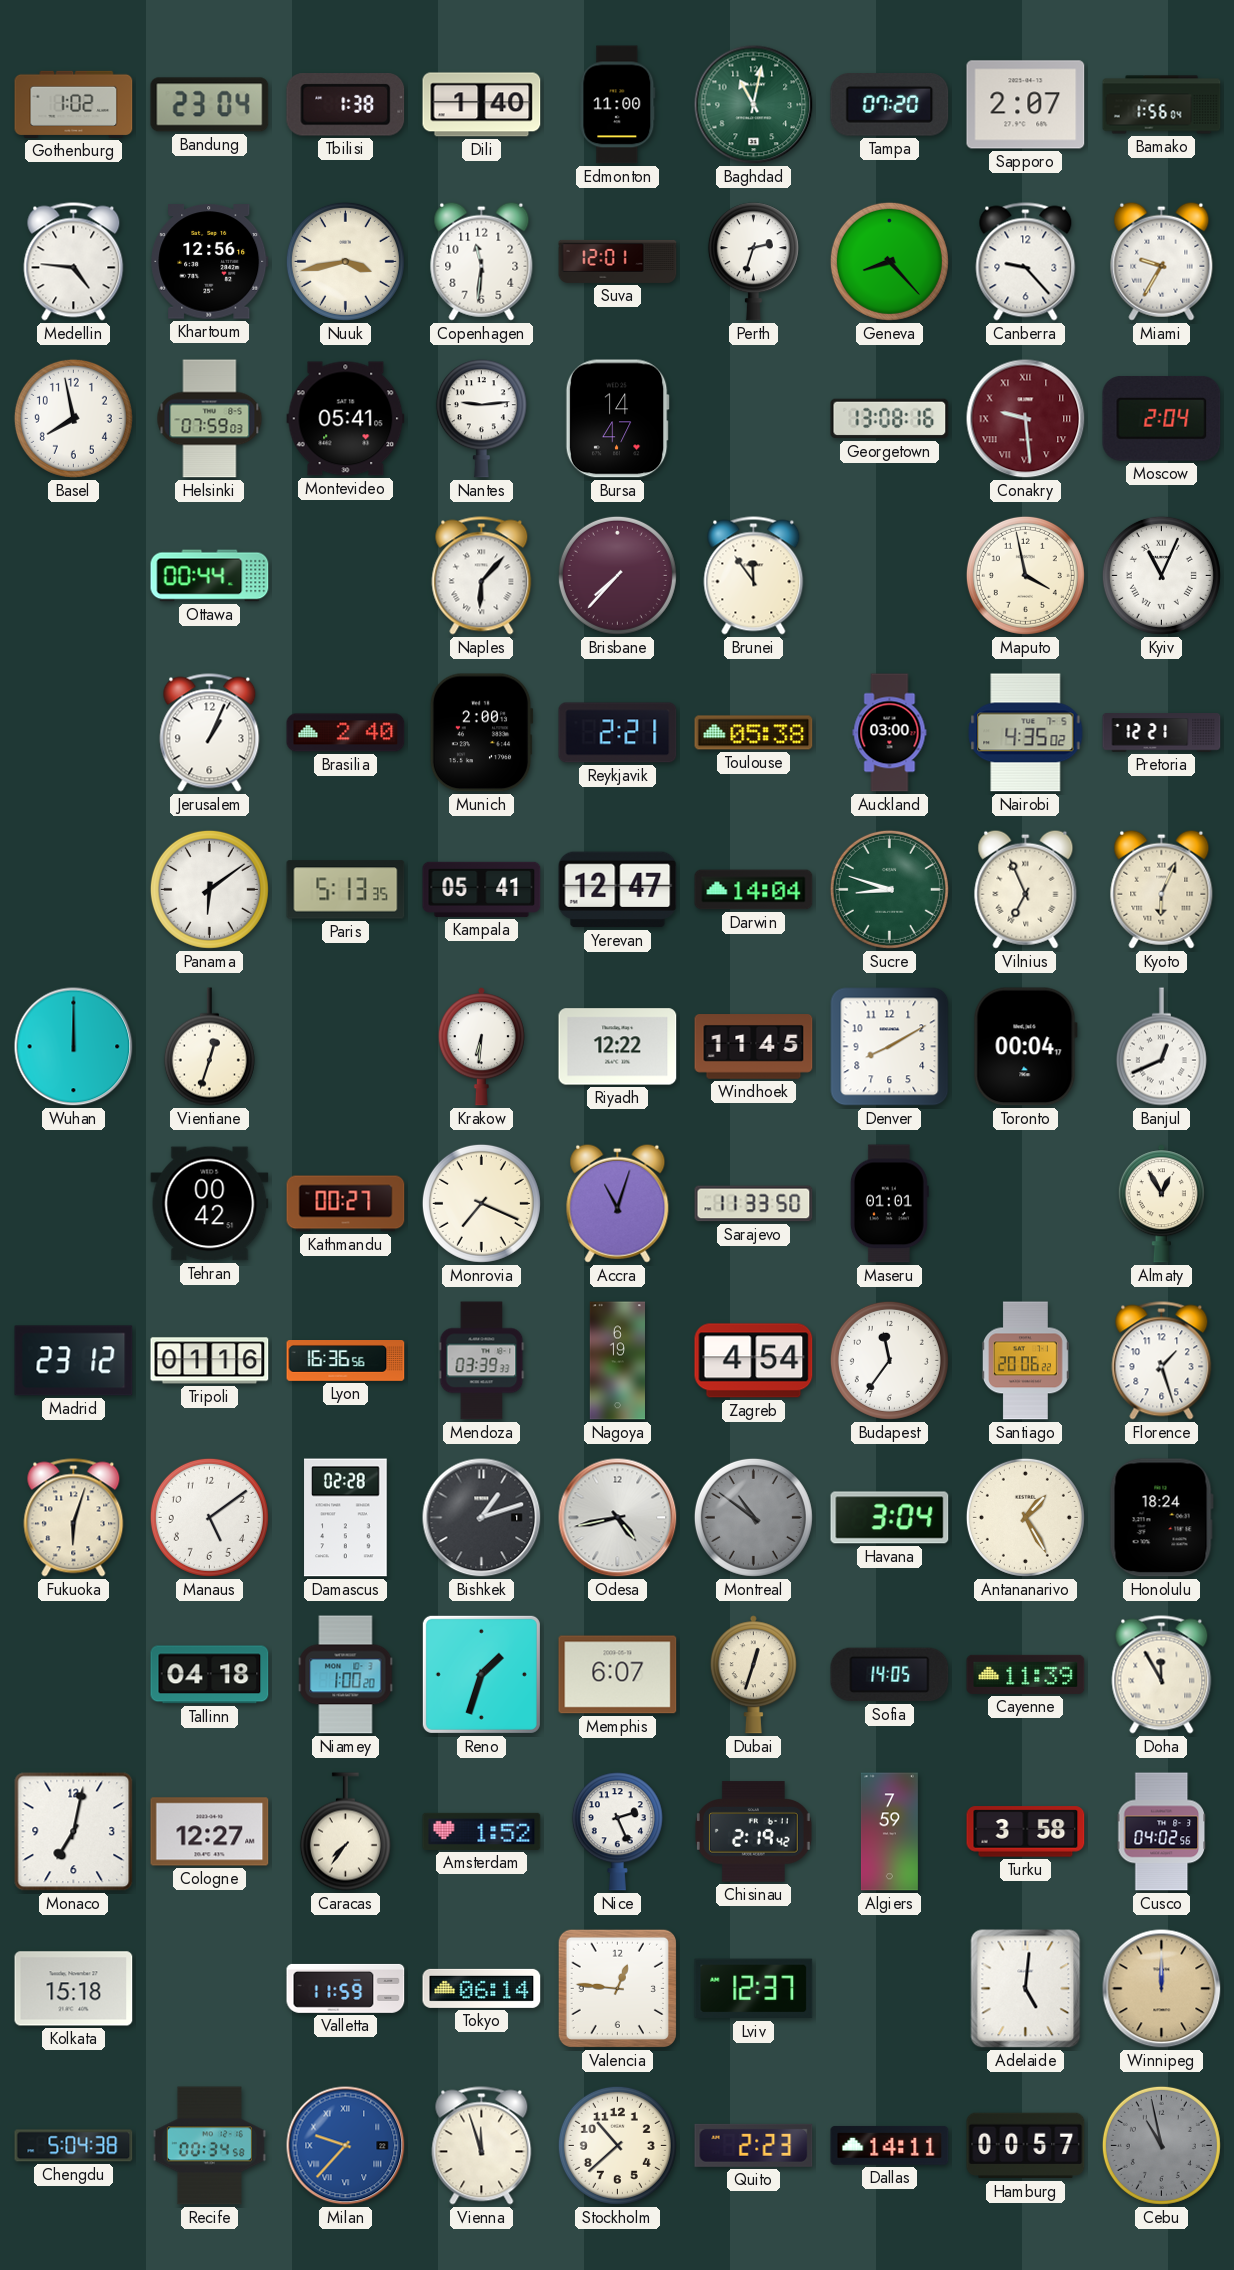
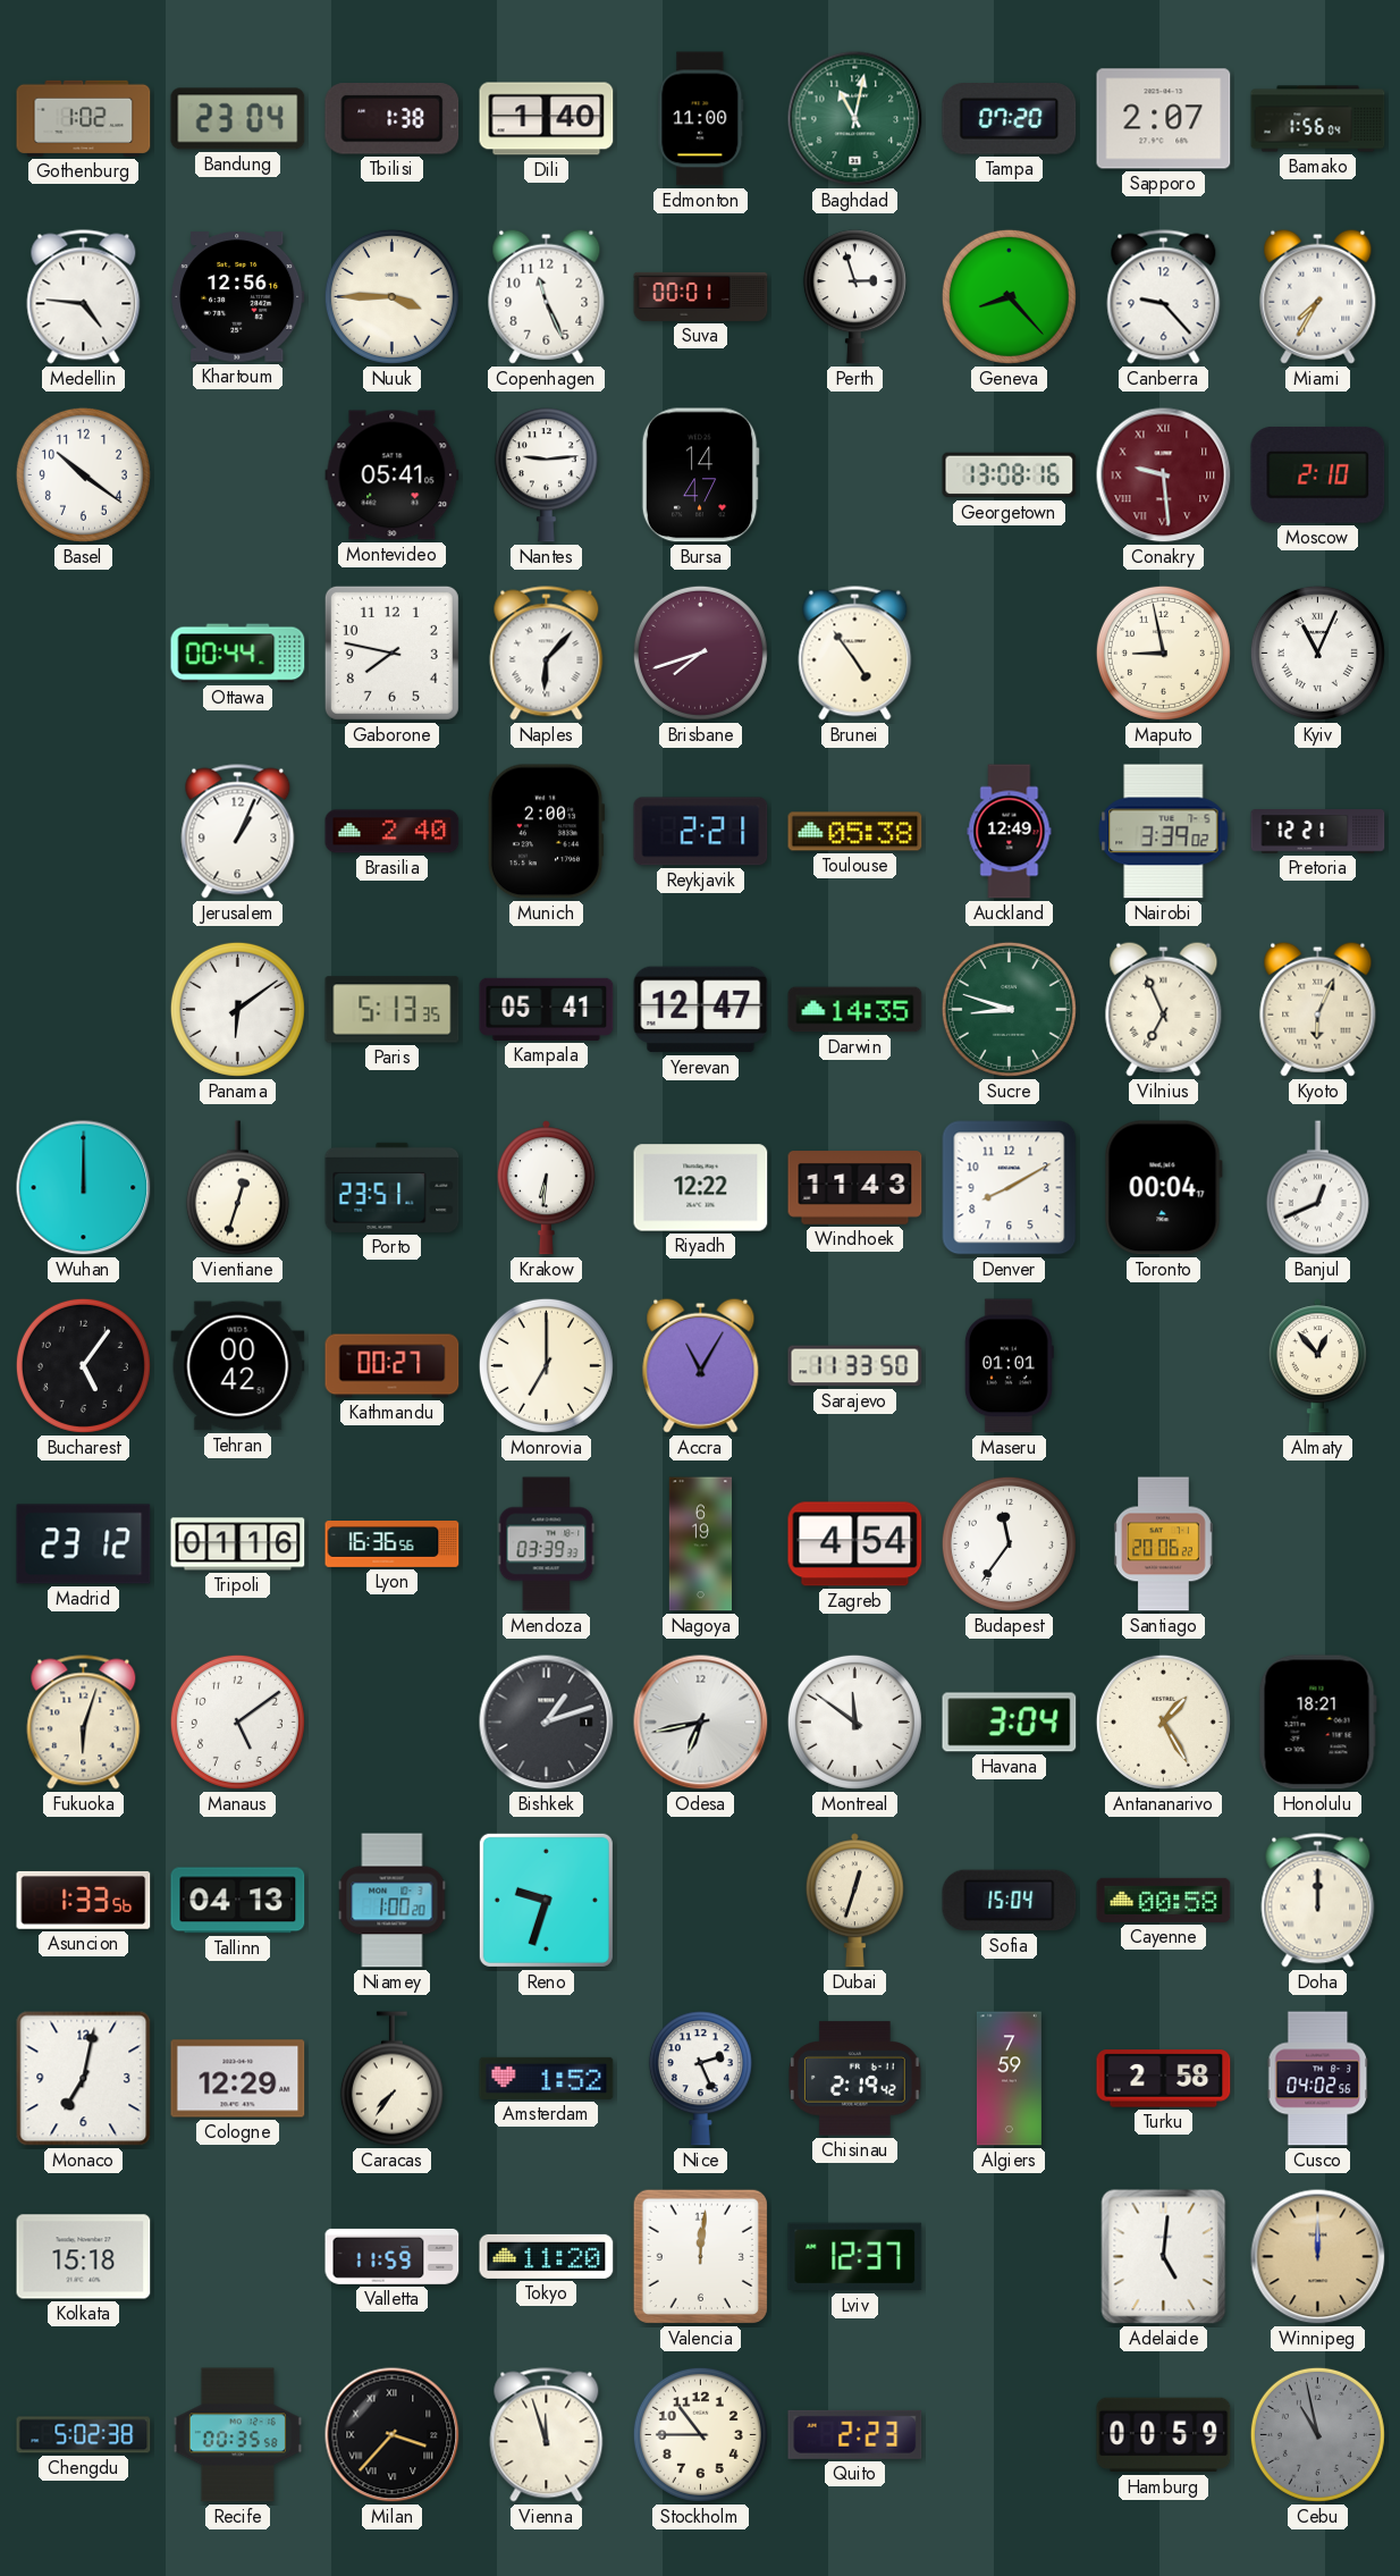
Nuuk: 3:43 -> 3:45
Copenhagen: 11:31 -> 11:26
Suva: 12:01 -> 00:01
Perth: 2:33 -> 2:57
Miami: 9:35 -> 7:35
Basel: 7:58 -> 10:21
Helsinki: 07:59 -> none
Moscow: 2:04 -> 2:10
Gaborone: none -> 7:47
Brisbane: 7:37 -> 7:42
Brunei: 11:54 -> 4:54
Maputo: 3:58 -> 8:58
Auckland: 03:00 -> 12:49
Nairobi: 4:35 -> 3:39
Darwin: 14:04 -> 14:35
Porto: none -> 23:51
Windhoek: 11:45 -> 11:43
Bucharest: none -> 5:06
Monrovia: 7:19 -> 7:00
Accra: 11:03 -> 11:05
Almaty: 12:55 -> 12:53
Florence: 1:27 -> none
Damascus: 02:28 -> none
Odesa: 4:43 -> 6:43
Montreal: 10:51 -> 11:51
Montreal dial: grey -> white
Honolulu: 18:24 -> 18:21
Asuncion: none -> 1:33
Tallinn: 04:18 -> 04:13
Reno: 1:33 -> 9:33
Memphis: 6:07 -> none
Sofia: 14:05 -> 15:04
Cayenne: 11:39 -> 00:58
Doha: 11:55 -> 12:00
Cologne: 12:27 -> 12:29
Turku: 3:58 -> 2:58
Tokyo: 06:14 -> 11:20
Valencia: 12:46 -> 12:01
Chengdu: 5:04 -> 5:02
Recife: 00:34 -> 00:35
Milan: 9:37 -> 3:37
Milan dial: blue -> black
Stockholm: 10:38 -> 10:45
Dallas: 14:11 -> none
Hamburg: 00:57 -> 00:59
